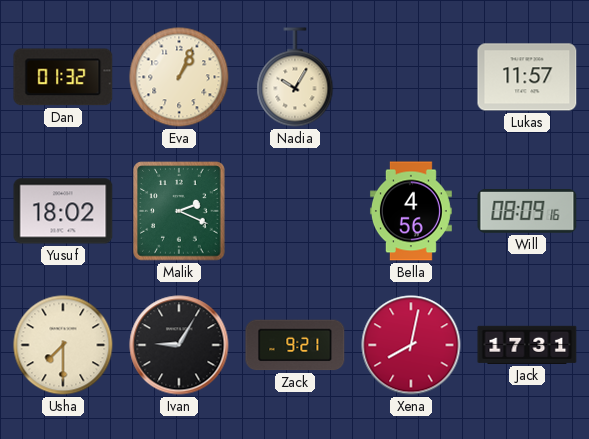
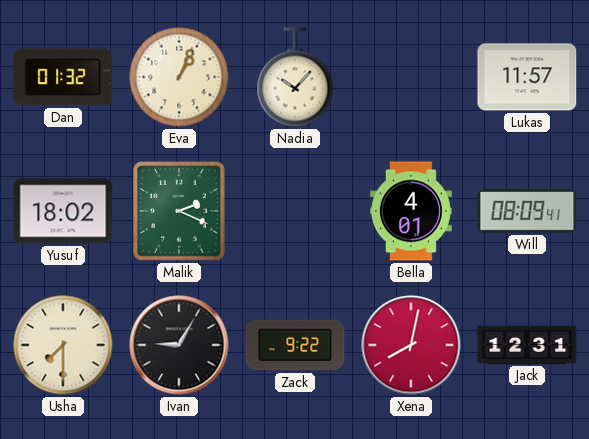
Nadia: 10:05 -> 10:07
Bella: 4:56 -> 4:01
Will: 08:09:16 -> 08:09:41
Zack: 9:21 -> 9:22
Jack: 17:31 -> 12:31
